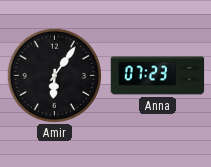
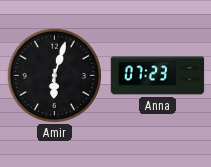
Amir: 6:06 -> 6:03
